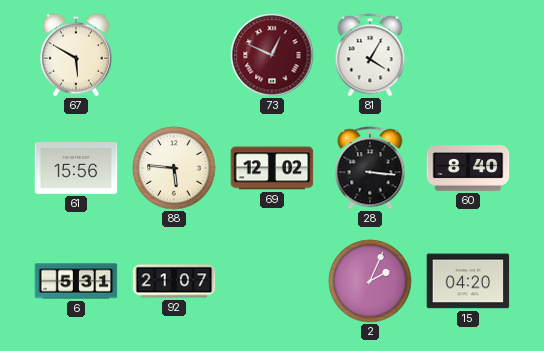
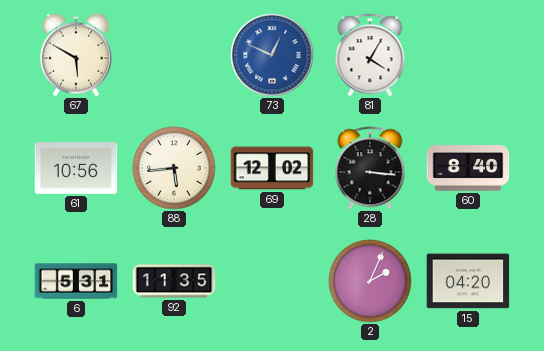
73 dial: burgundy -> blue
61: 15:56 -> 10:56
88: 5:46 -> 5:44
92: 21:07 -> 11:35
